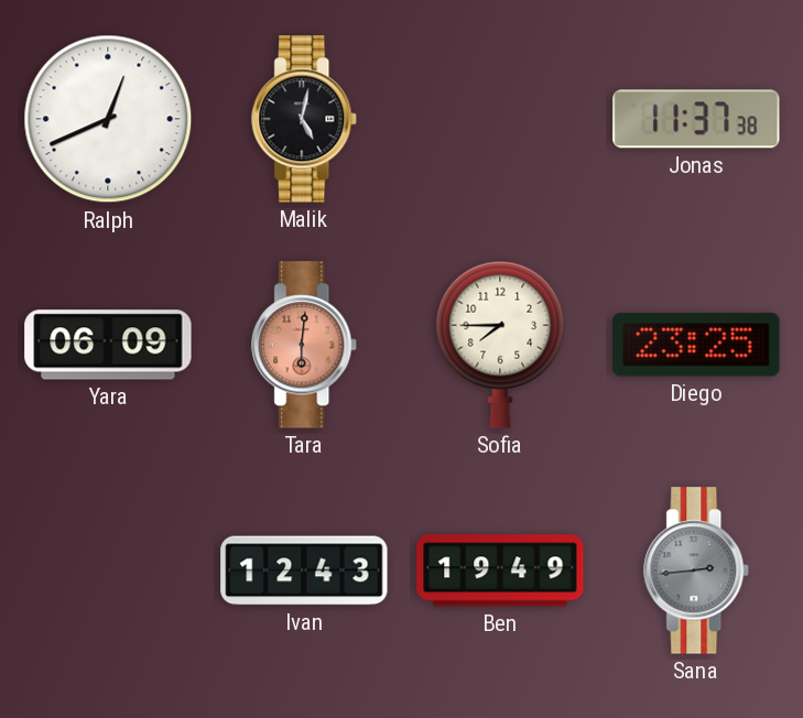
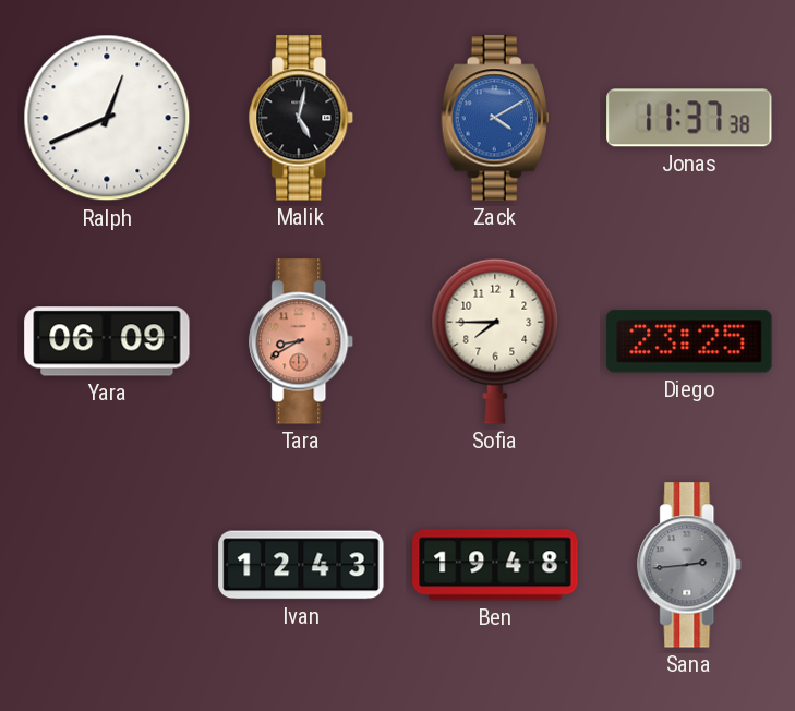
Zack: none -> 4:10
Tara: 6:01 -> 8:40
Ben: 19:49 -> 19:48
